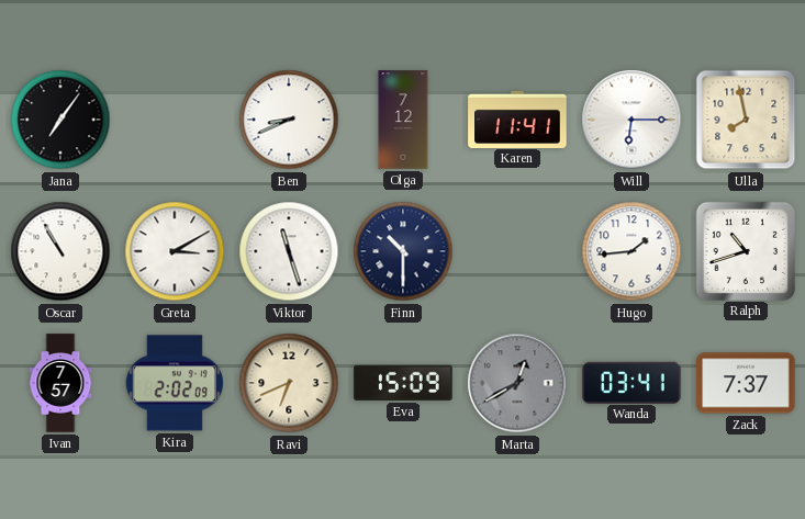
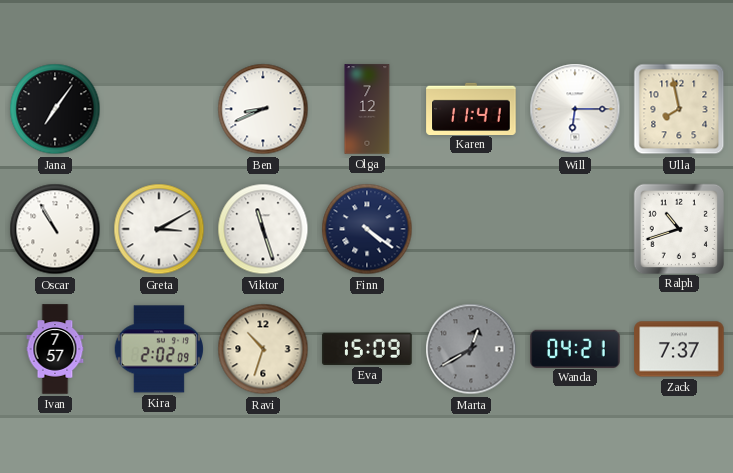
Finn: 10:30 -> 4:21
Hugo: 1:44 -> none
Ravi: 6:41 -> 10:33
Wanda: 03:41 -> 04:21
